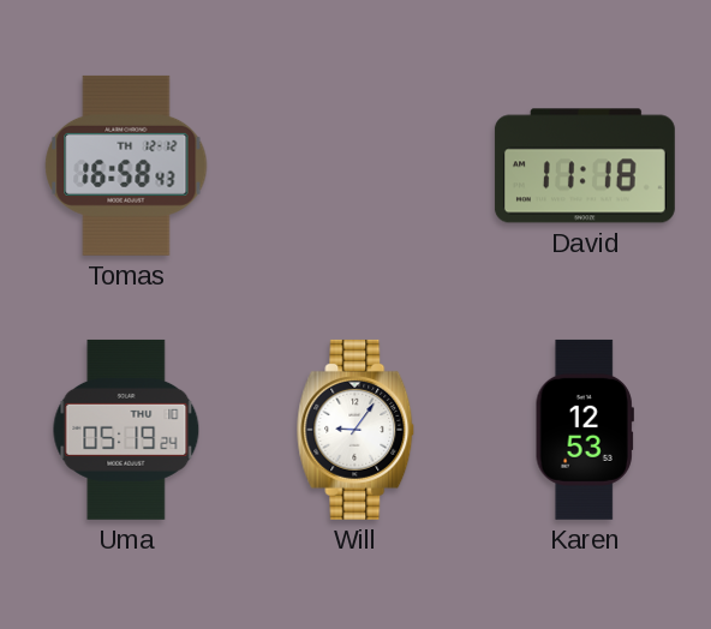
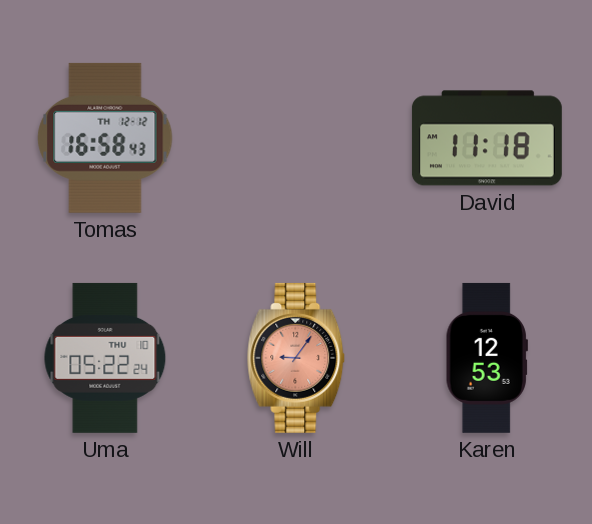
Uma: 05:19 -> 05:22
Will dial: white -> salmon
